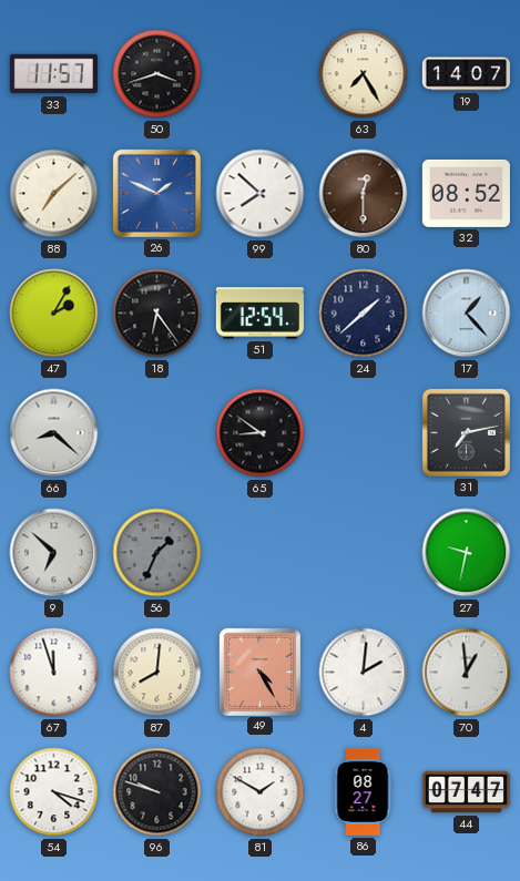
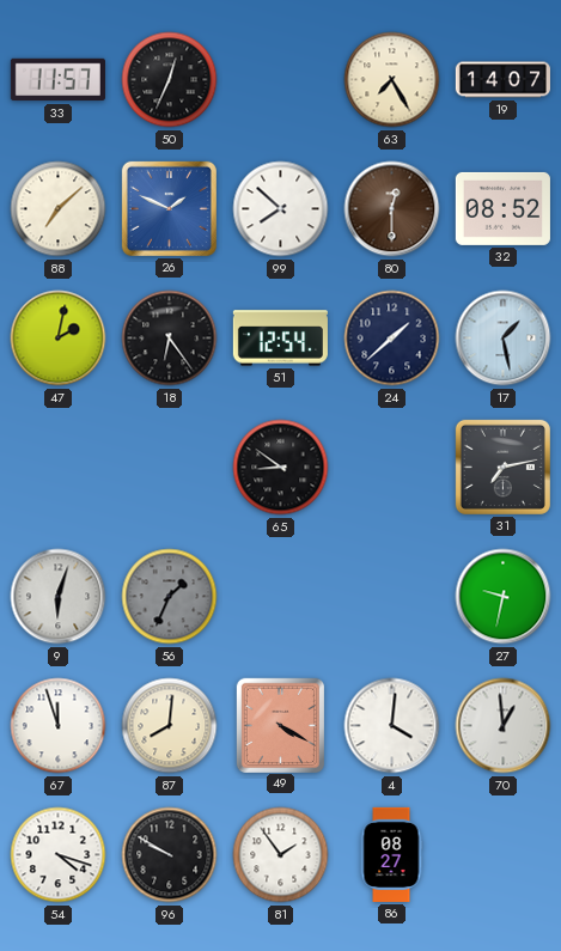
50: 3:42 -> 12:34
47: 2:05 -> 2:02
17: 1:23 -> 1:28
66: 8:22 -> none
9: 6:52 -> 6:03
49: 4:25 -> 4:20
4: 2:01 -> 4:01
96: 9:48 -> 9:50
81: 1:50 -> 1:54
44: 07:47 -> none
